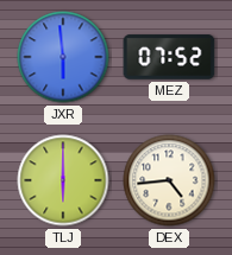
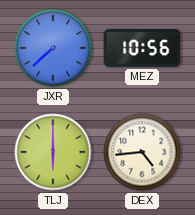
JXR: 5:59 -> 7:38
MEZ: 07:52 -> 10:56
